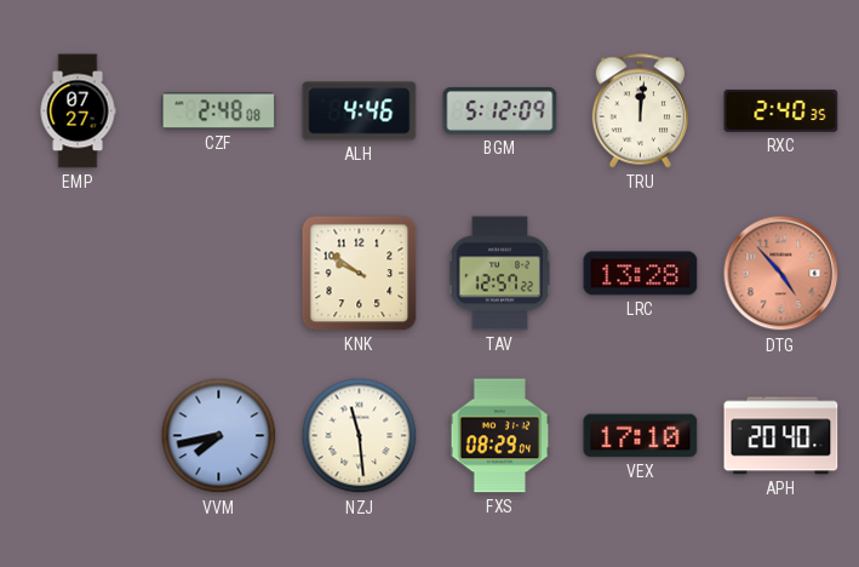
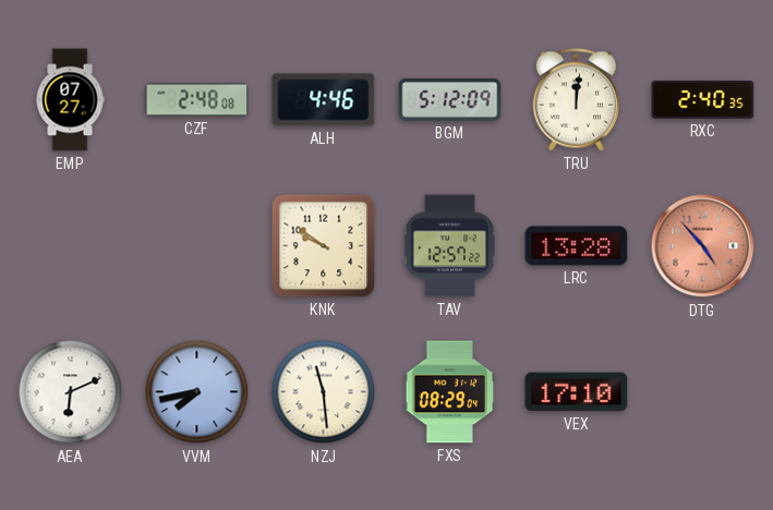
AEA: none -> 6:11
APH: 20:40 -> none
